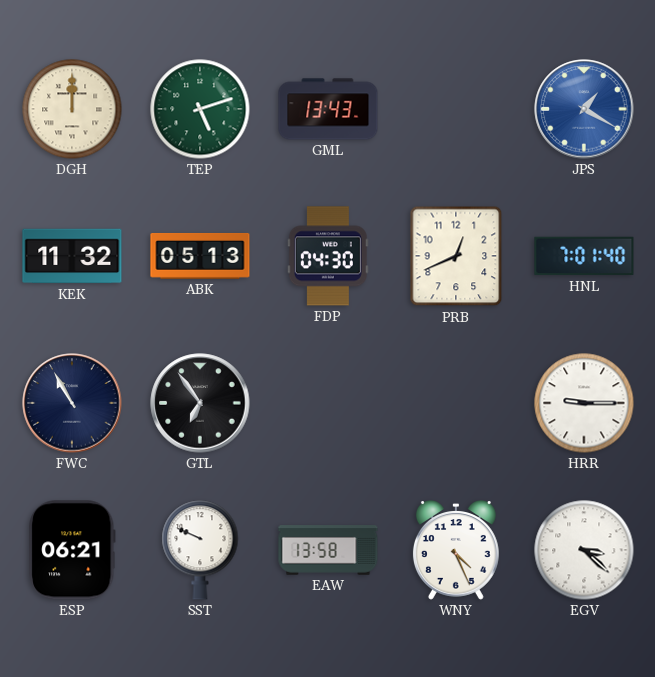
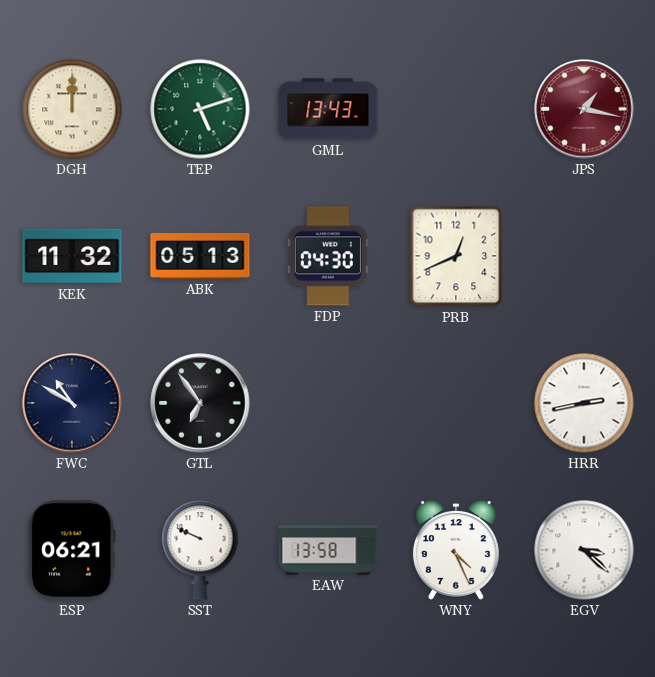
JPS: 1:20 -> 1:17
JPS dial: blue -> burgundy
HNL: 7:01 -> none
FWC: 10:55 -> 10:50
HRR: 9:15 -> 2:43
